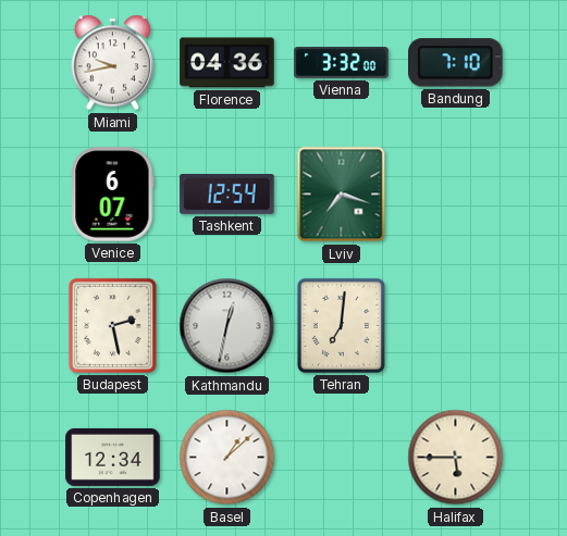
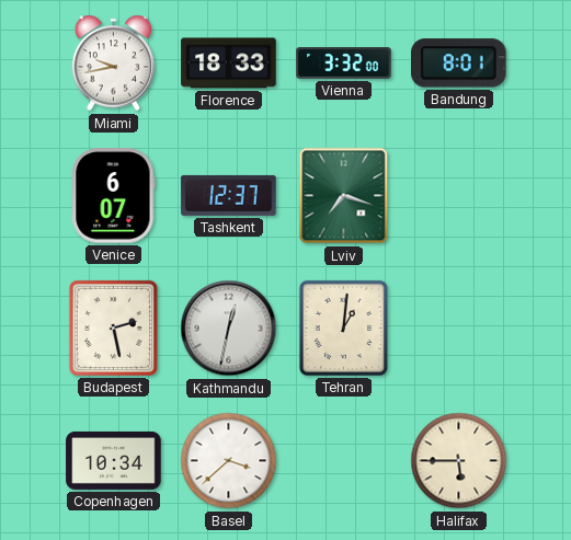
Florence: 04:36 -> 18:33
Bandung: 7:10 -> 8:01
Tashkent: 12:54 -> 12:37
Tehran: 7:01 -> 1:01
Copenhagen: 12:34 -> 10:34
Basel: 1:08 -> 3:38
